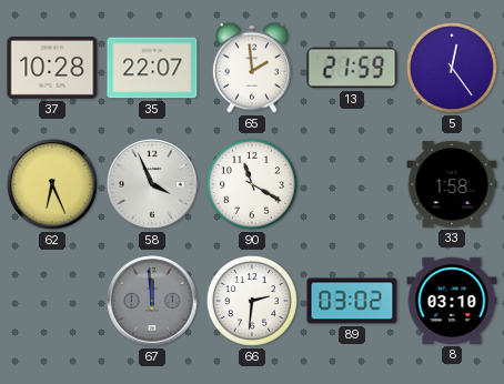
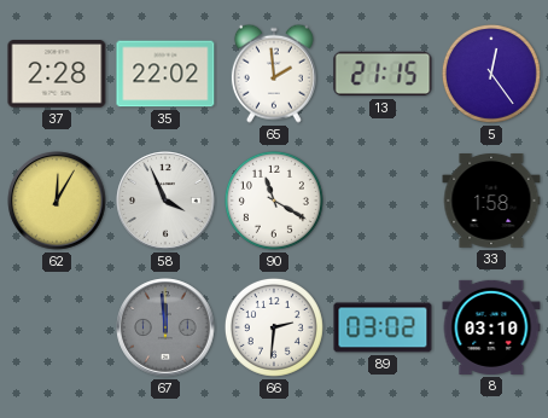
37: 10:28 -> 2:28
35: 22:07 -> 22:02
13: 21:59 -> 21:15
62: 6:26 -> 12:05
